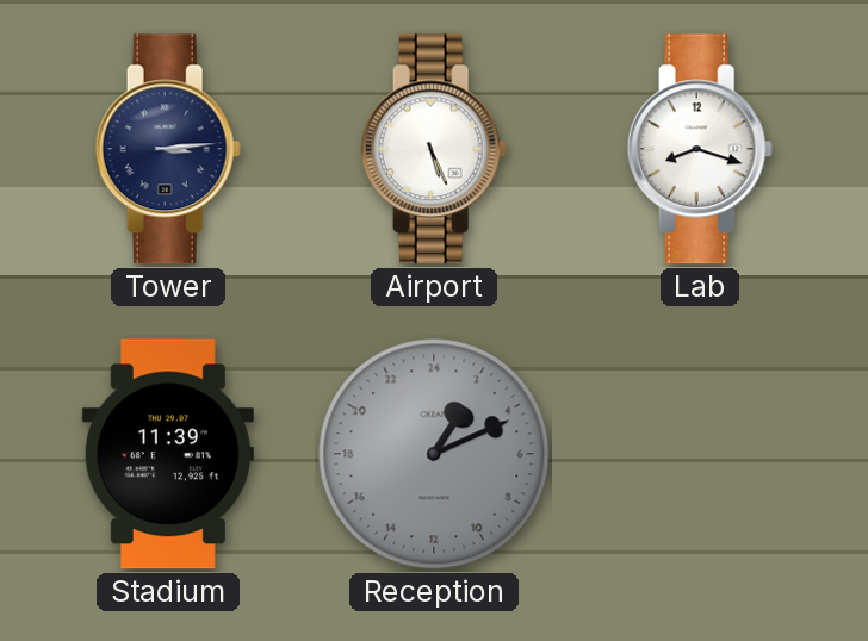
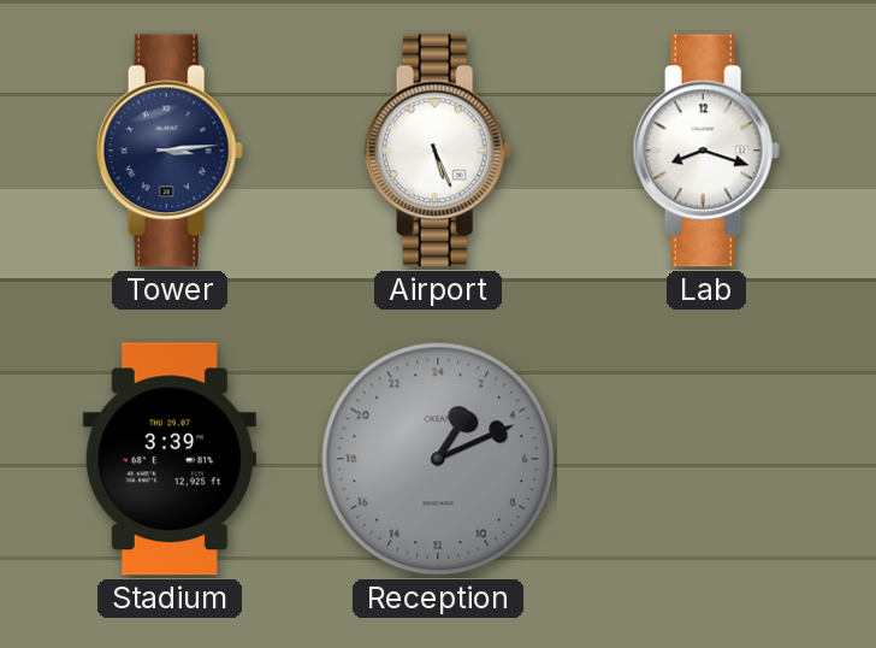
Stadium: 11:39 -> 3:39
